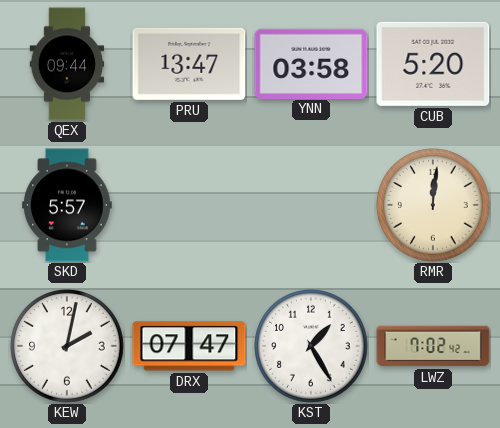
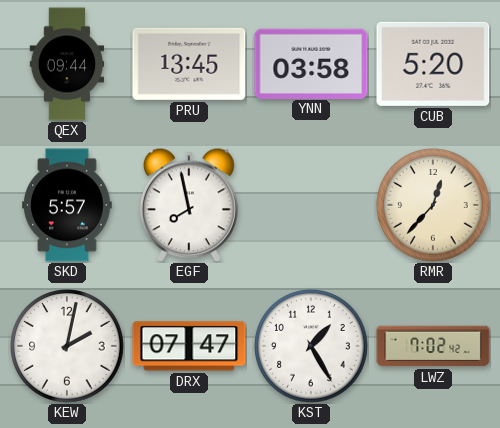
PRU: 13:47 -> 13:45
EGF: none -> 7:58
RMR: 12:01 -> 12:37
